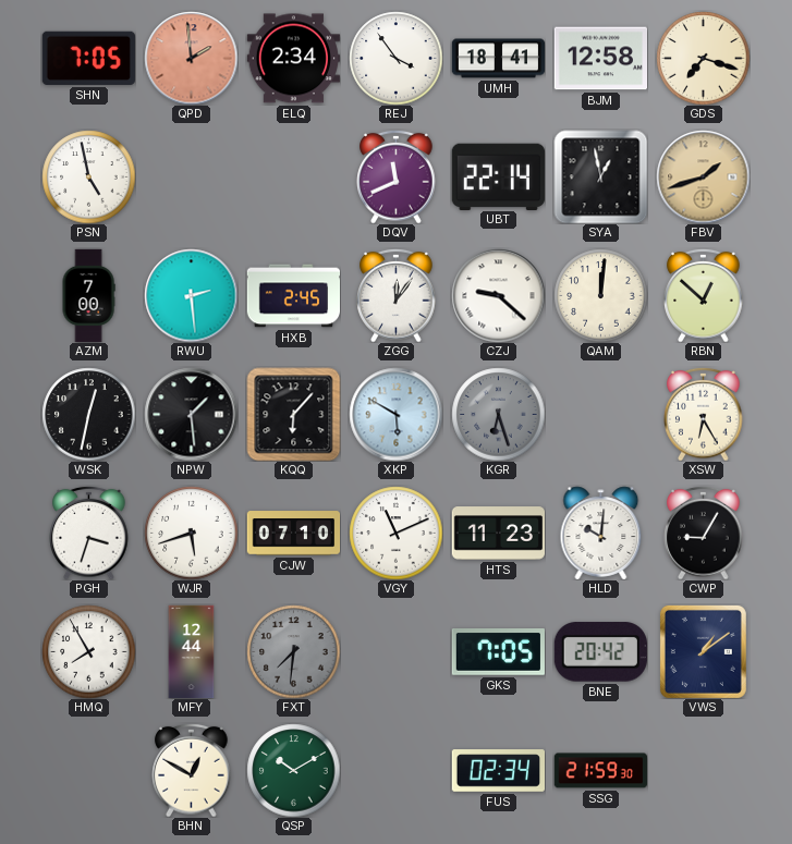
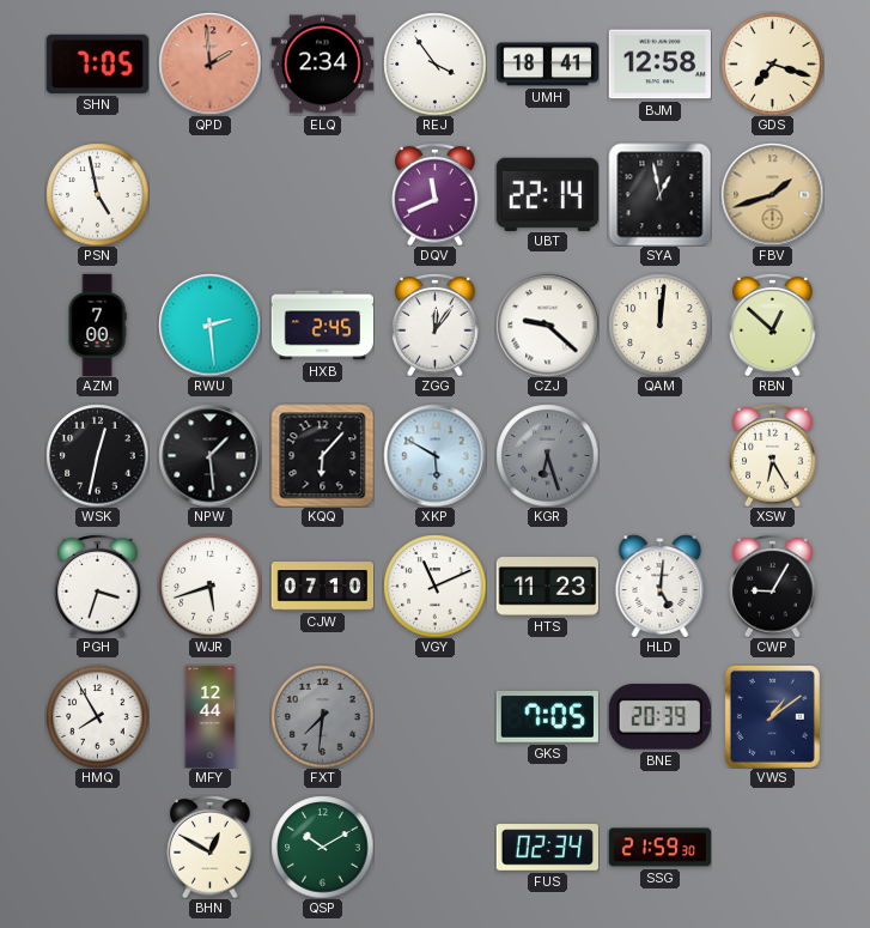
HLD: 10:01 -> 5:01
BNE: 20:42 -> 20:39
